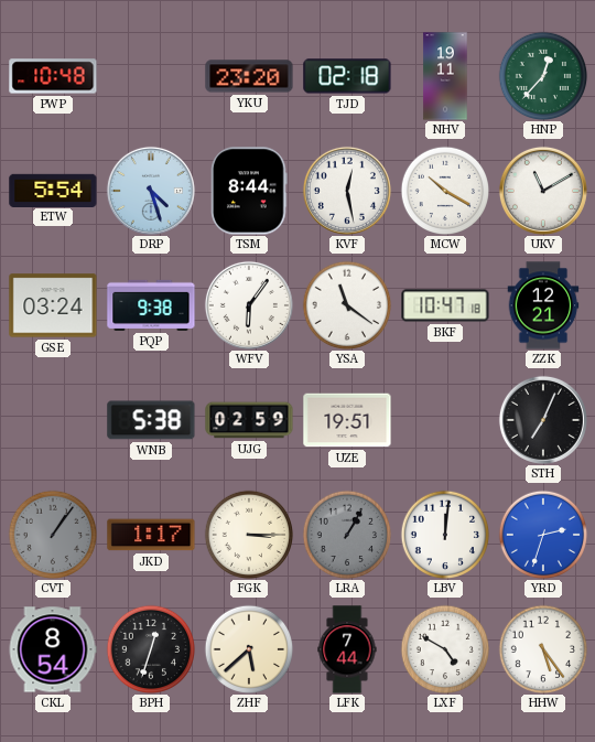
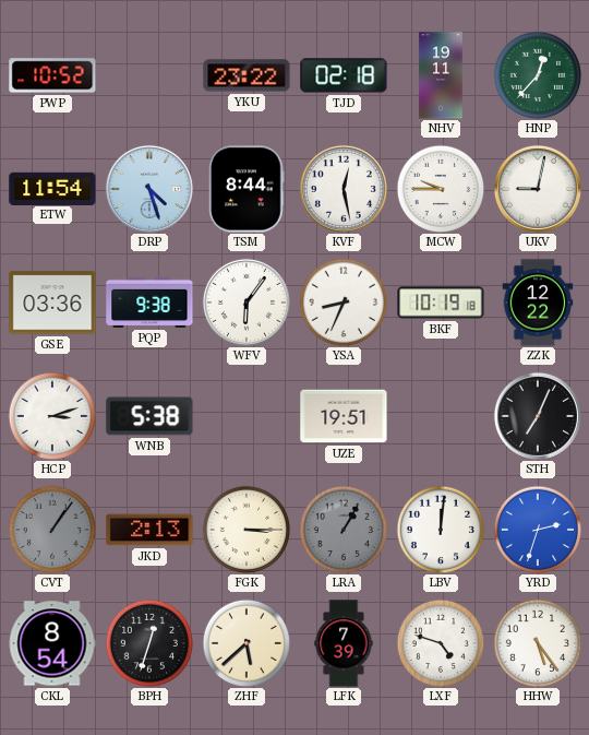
PWP: 10:48 -> 10:52
YKU: 23:20 -> 23:22
ETW: 5:54 -> 11:54
MCW: 10:20 -> 9:45
UKV: 11:10 -> 9:02
GSE: 03:24 -> 03:36
YSA: 11:21 -> 8:34
BKF: 10:47 -> 10:19
ZZK: 12:21 -> 12:22
HCP: none -> 3:12
UJG: 02:59 -> none
JKD: 1:17 -> 2:13
LFK: 7:44 -> 7:39
LXF: 4:50 -> 4:48
